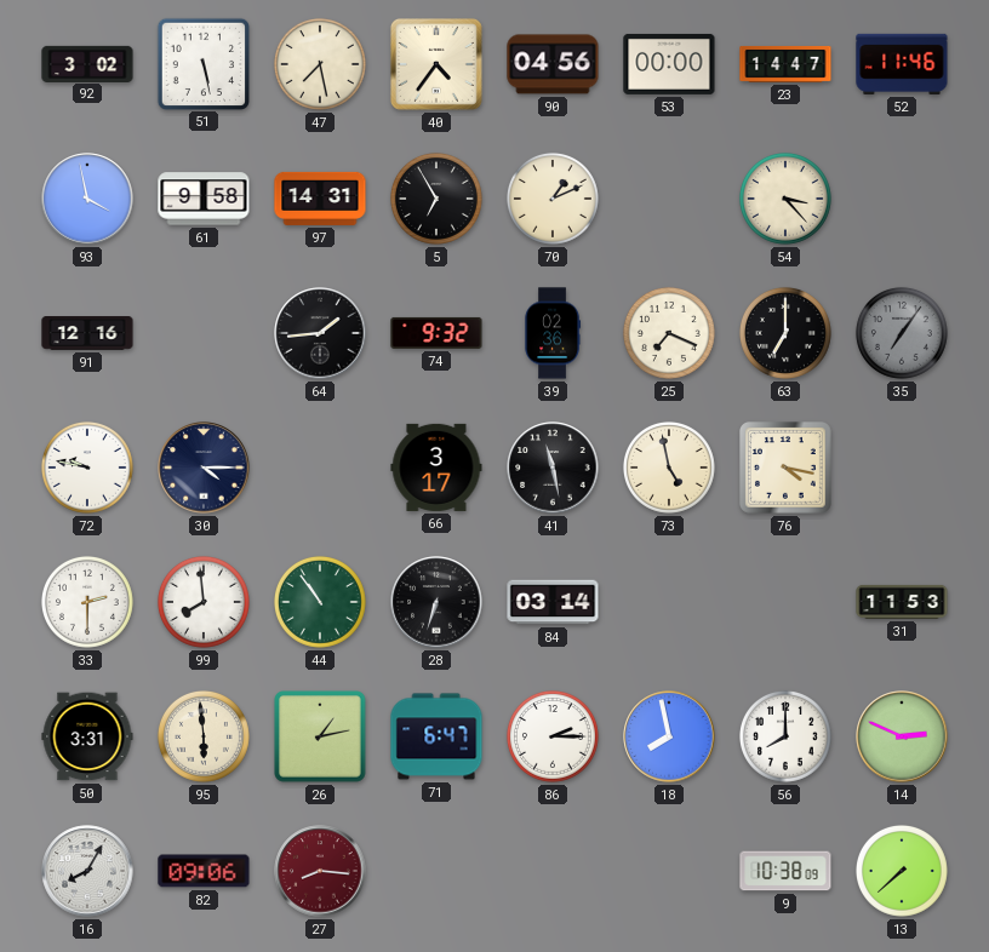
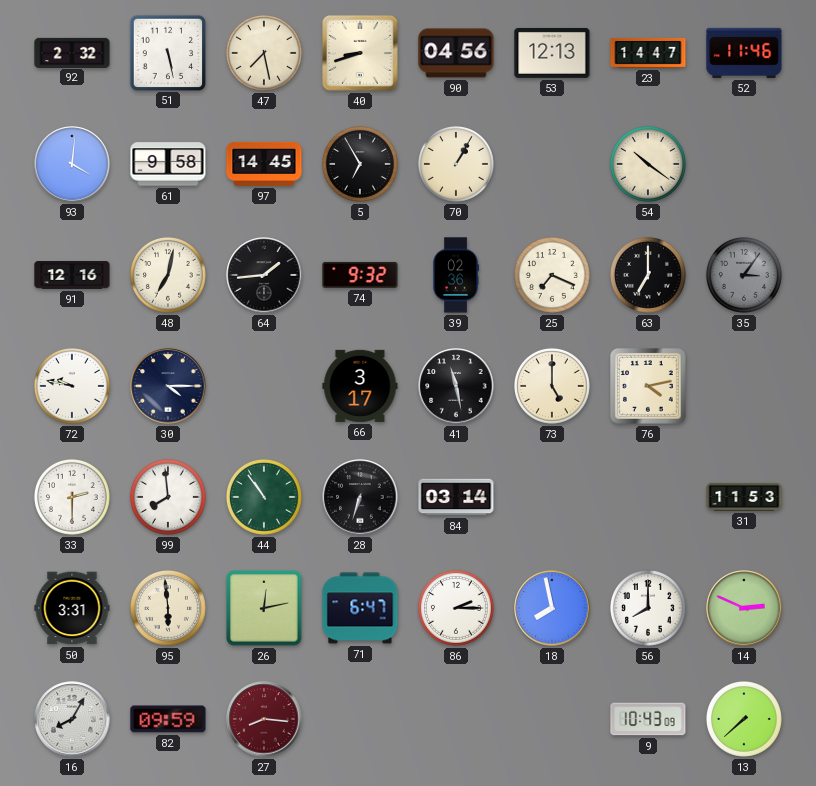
92: 3:02 -> 2:32
40: 4:36 -> 8:42
53: 00:00 -> 12:13
93: 3:58 -> 4:01
97: 14:31 -> 14:45
70: 1:11 -> 1:05
54: 3:23 -> 10:21
48: none -> 7:02
35: 7:06 -> 3:06
73: 4:58 -> 5:00
76: 4:17 -> 4:13
26: 1:13 -> 12:13
82: 09:06 -> 09:59
9: 10:38 -> 10:43
